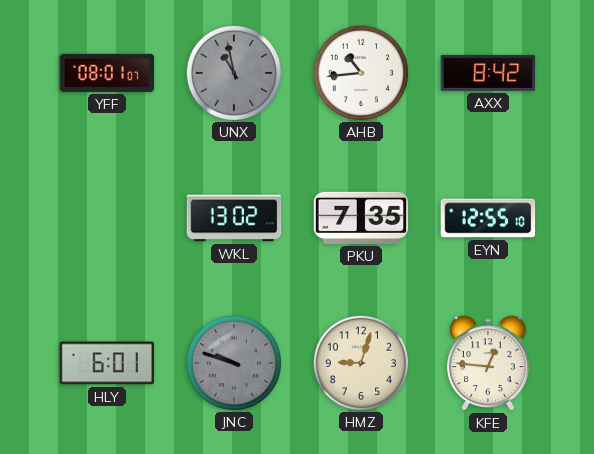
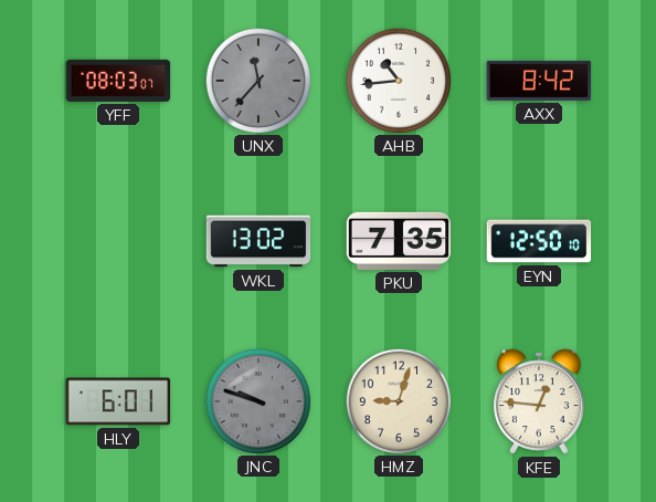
YFF: 08:01 -> 08:03
UNX: 10:58 -> 11:37
EYN: 12:55 -> 12:50
